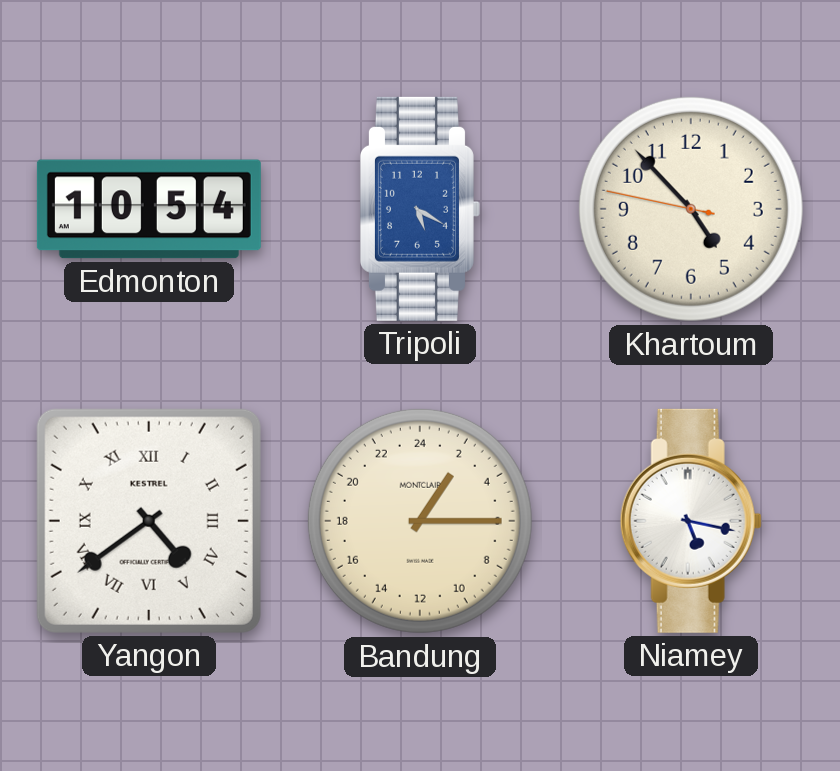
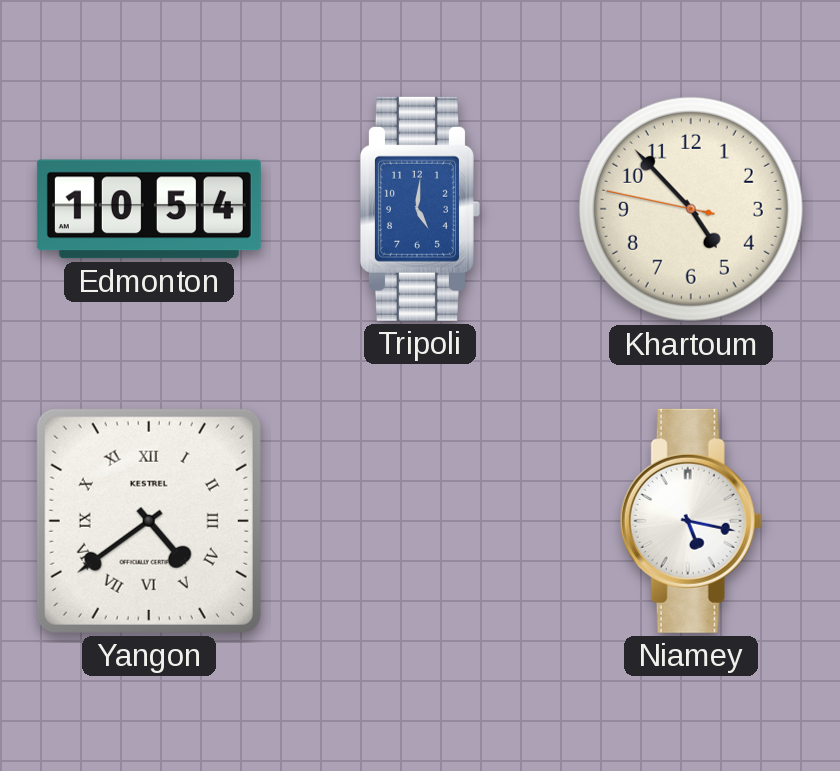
Tripoli: 5:20 -> 5:01
Bandung: 2:15 -> none
